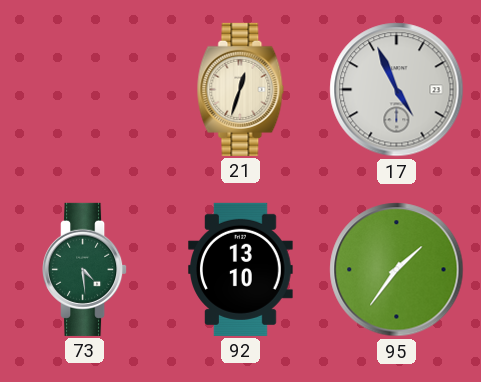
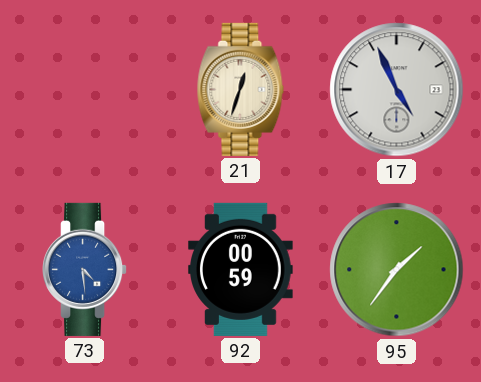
73 dial: green -> blue
92: 13:10 -> 00:59
